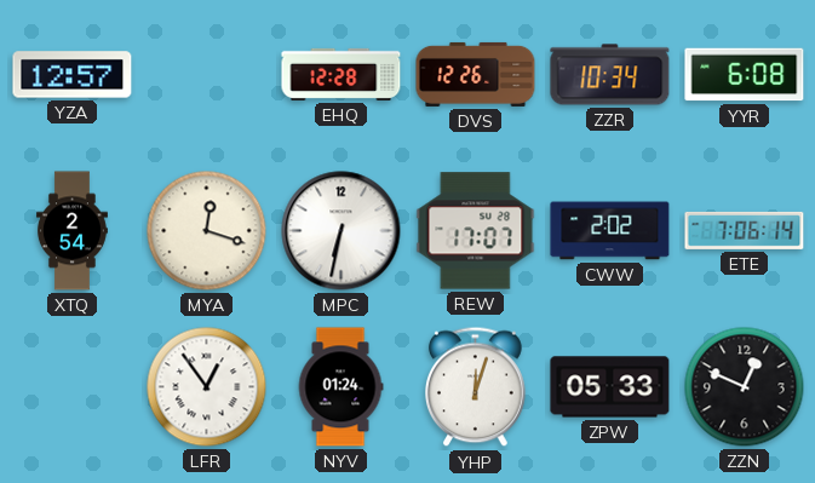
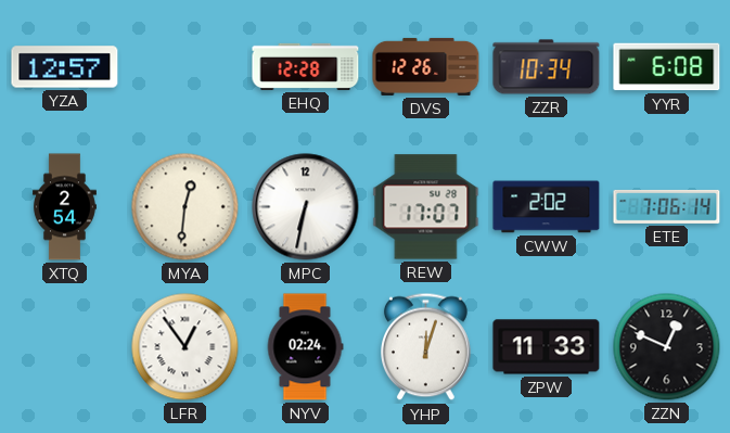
MYA: 12:18 -> 12:31
NYV: 01:24 -> 02:24
ZPW: 05:33 -> 11:33
